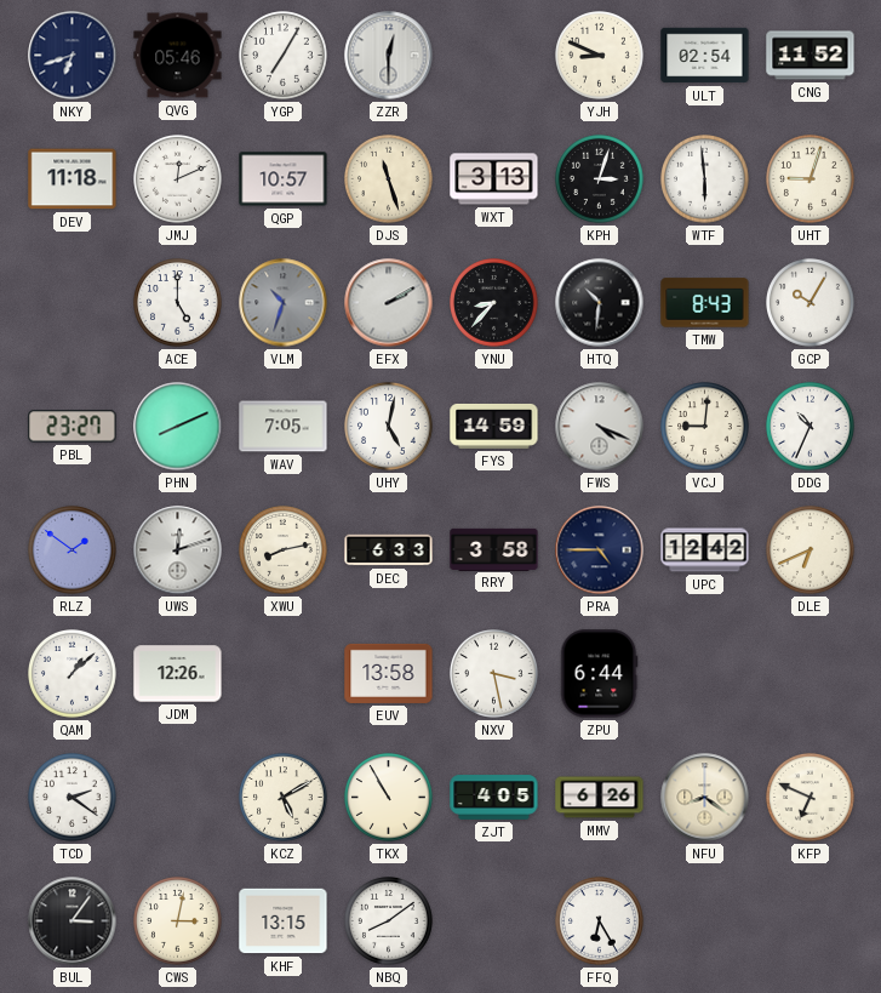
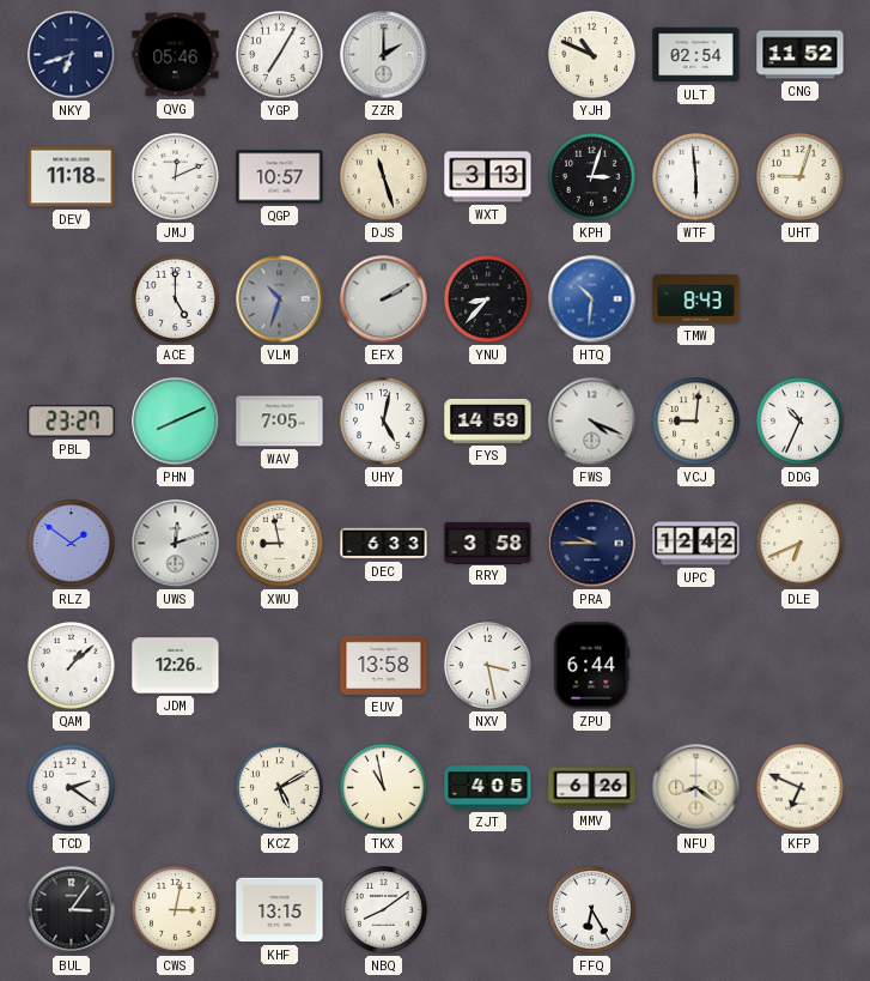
ZZR: 12:30 -> 2:00
YJH: 8:49 -> 10:49
HTQ dial: black -> blue
GCP: 10:05 -> none
XWU: 8:13 -> 8:58
PRA: 4:45 -> 9:45
TKX: 10:55 -> 10:58
